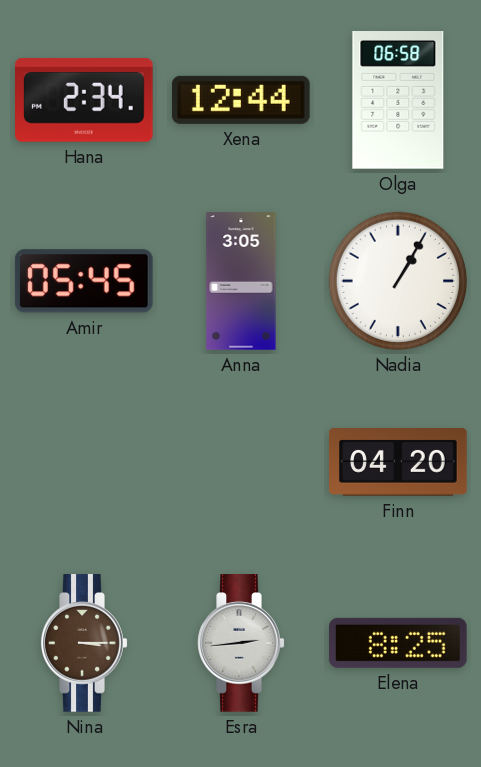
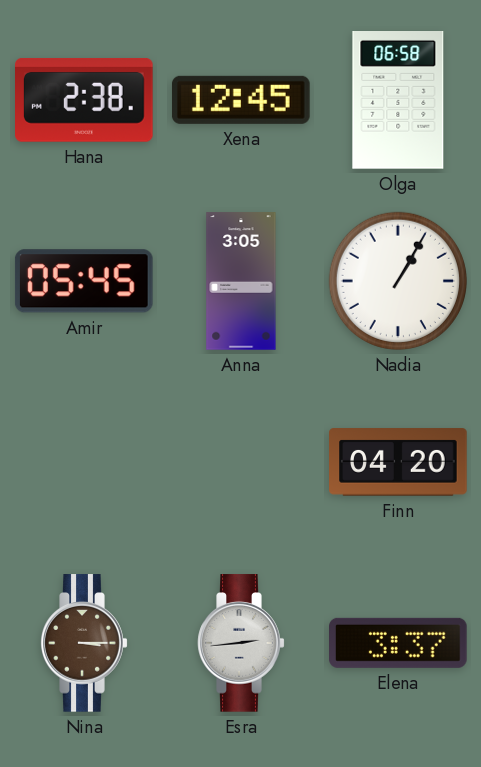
Hana: 2:34 -> 2:38
Xena: 12:44 -> 12:45
Elena: 8:25 -> 3:37
